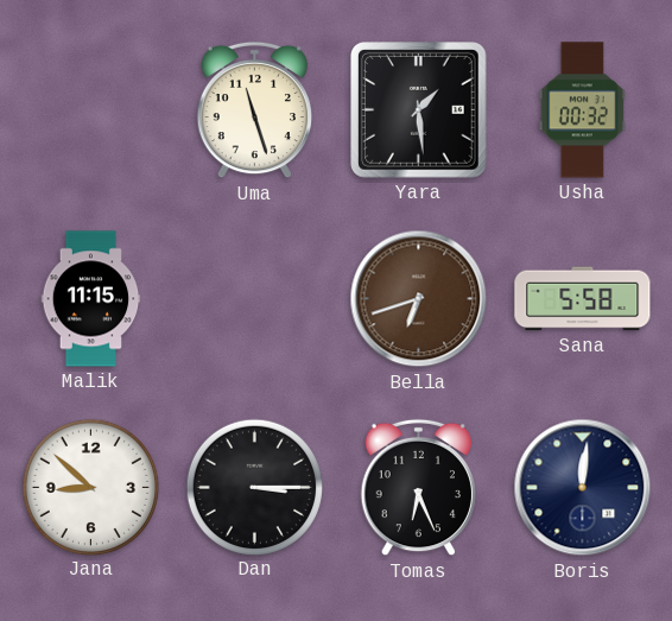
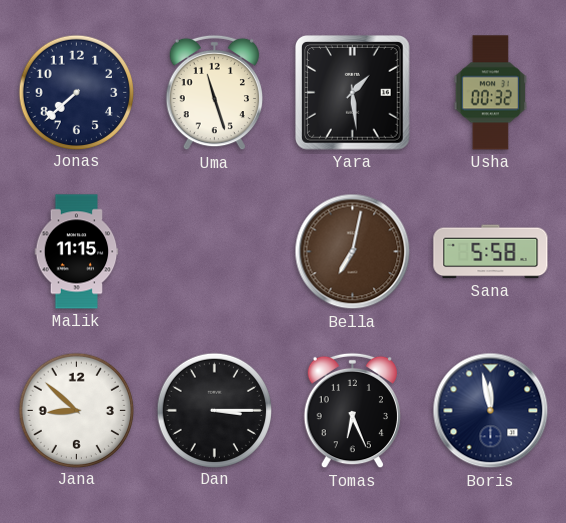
Jonas: none -> 7:38
Bella: 6:42 -> 7:02
Boris: 12:01 -> 11:58
